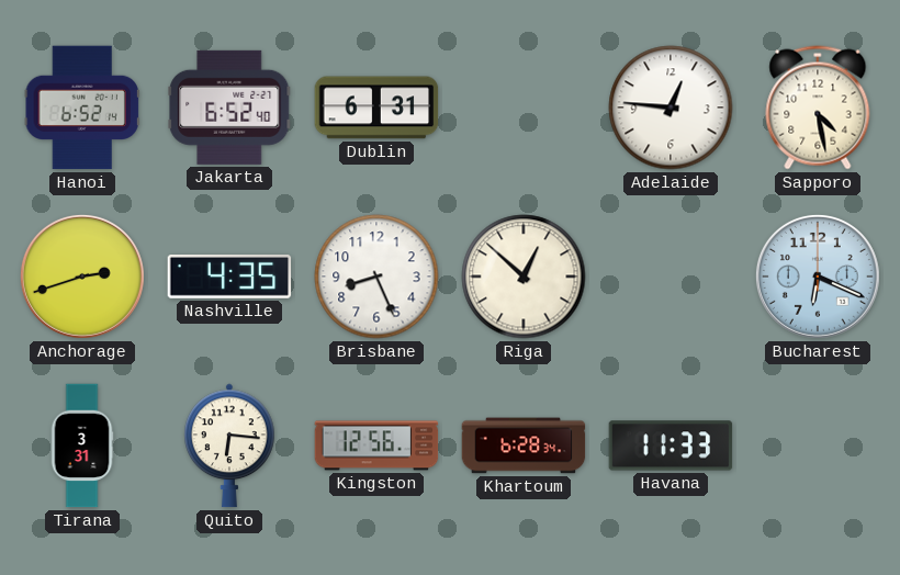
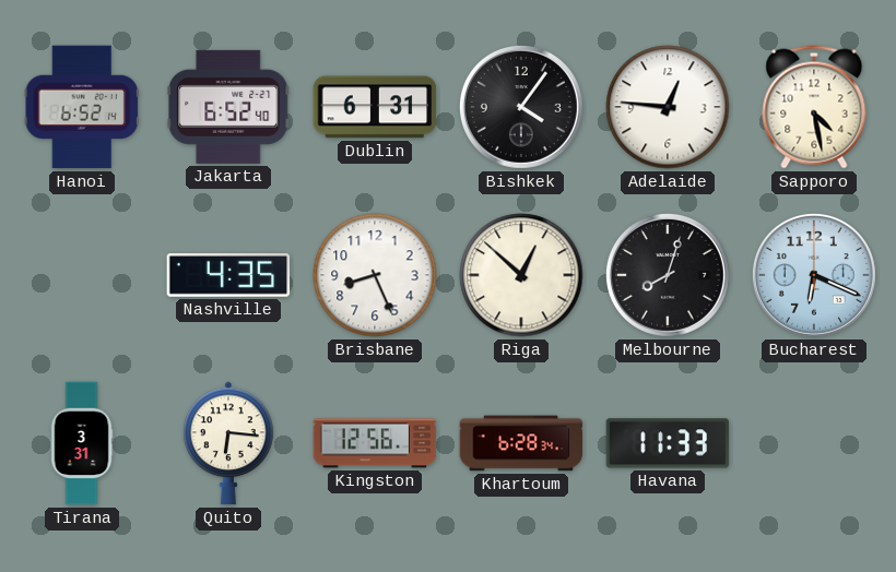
Bishkek: none -> 4:06
Anchorage: 2:42 -> none
Melbourne: none -> 8:03
